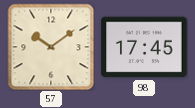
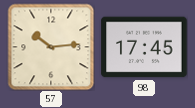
57: 10:09 -> 10:14
